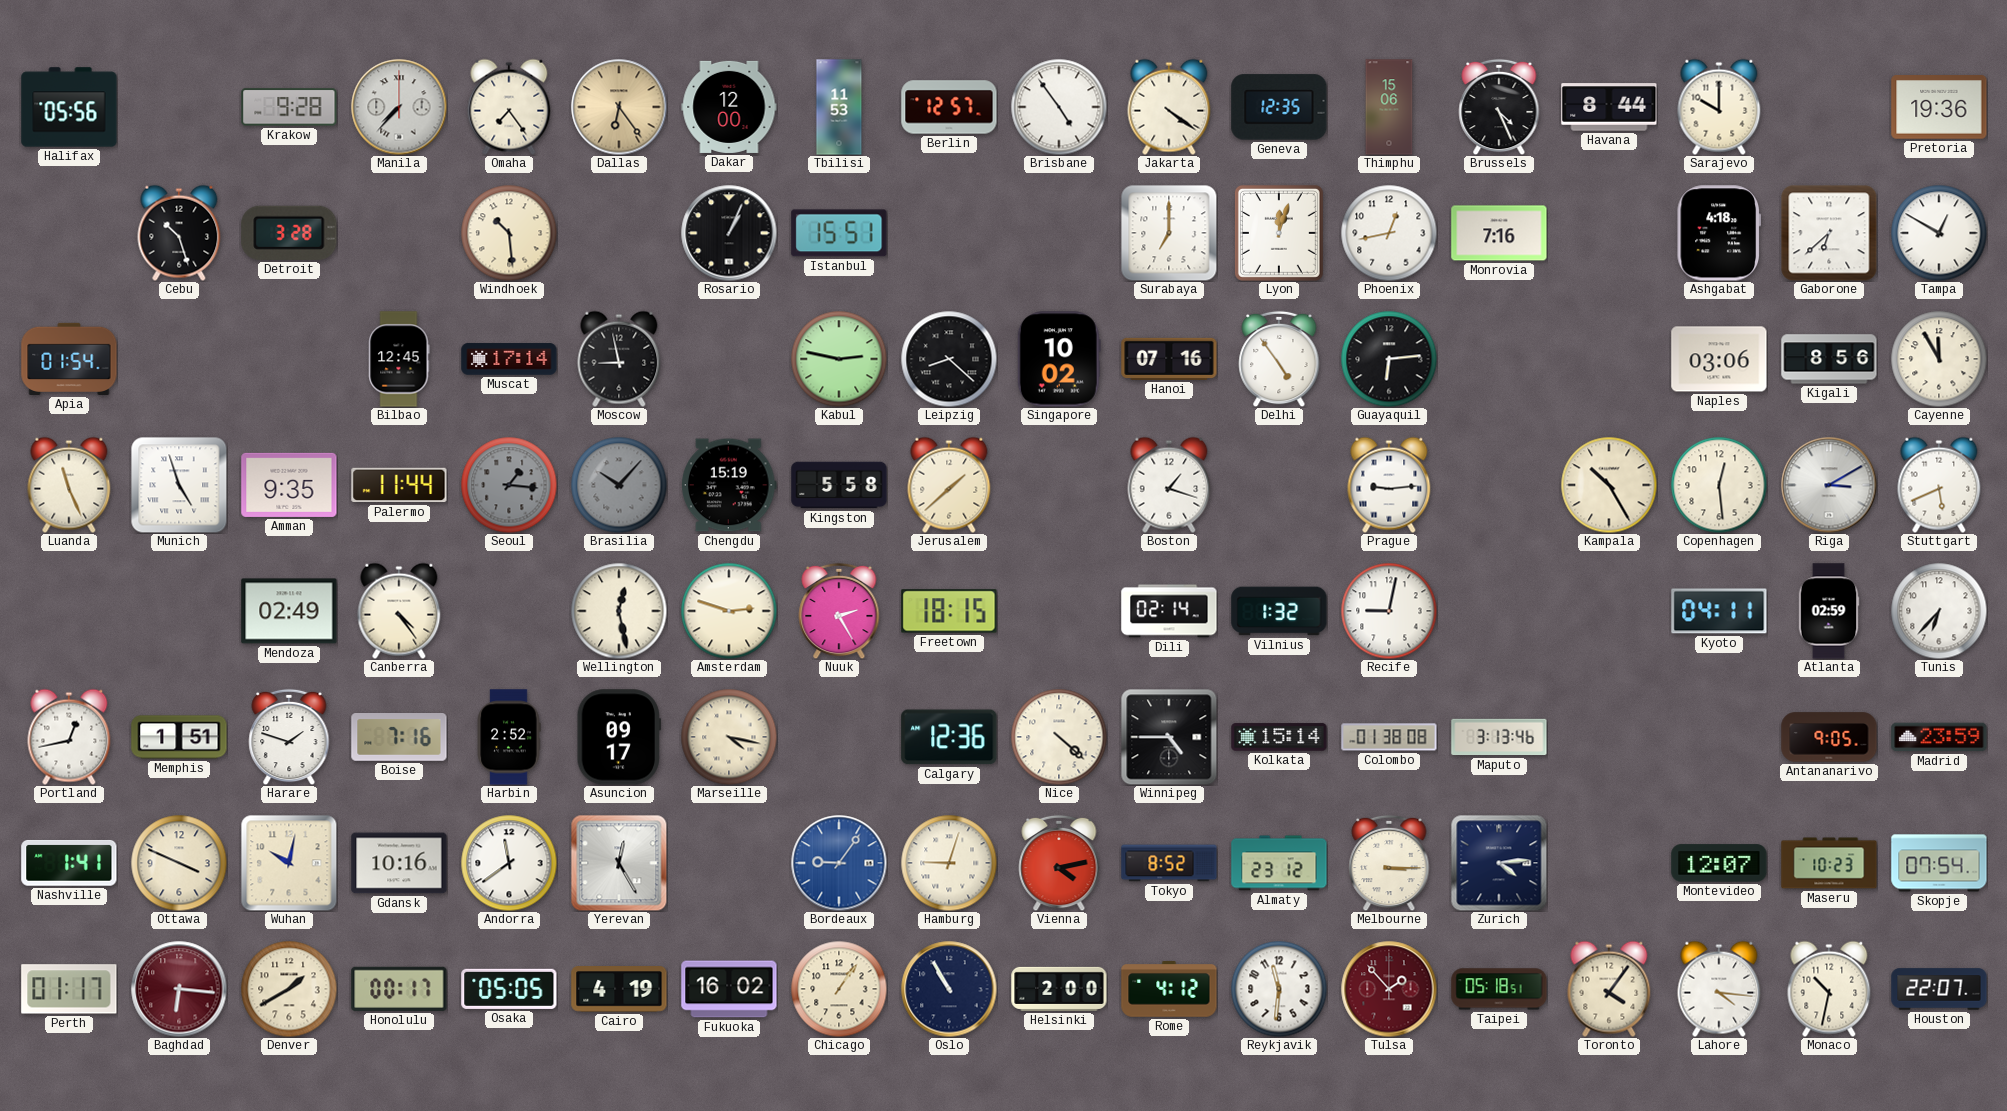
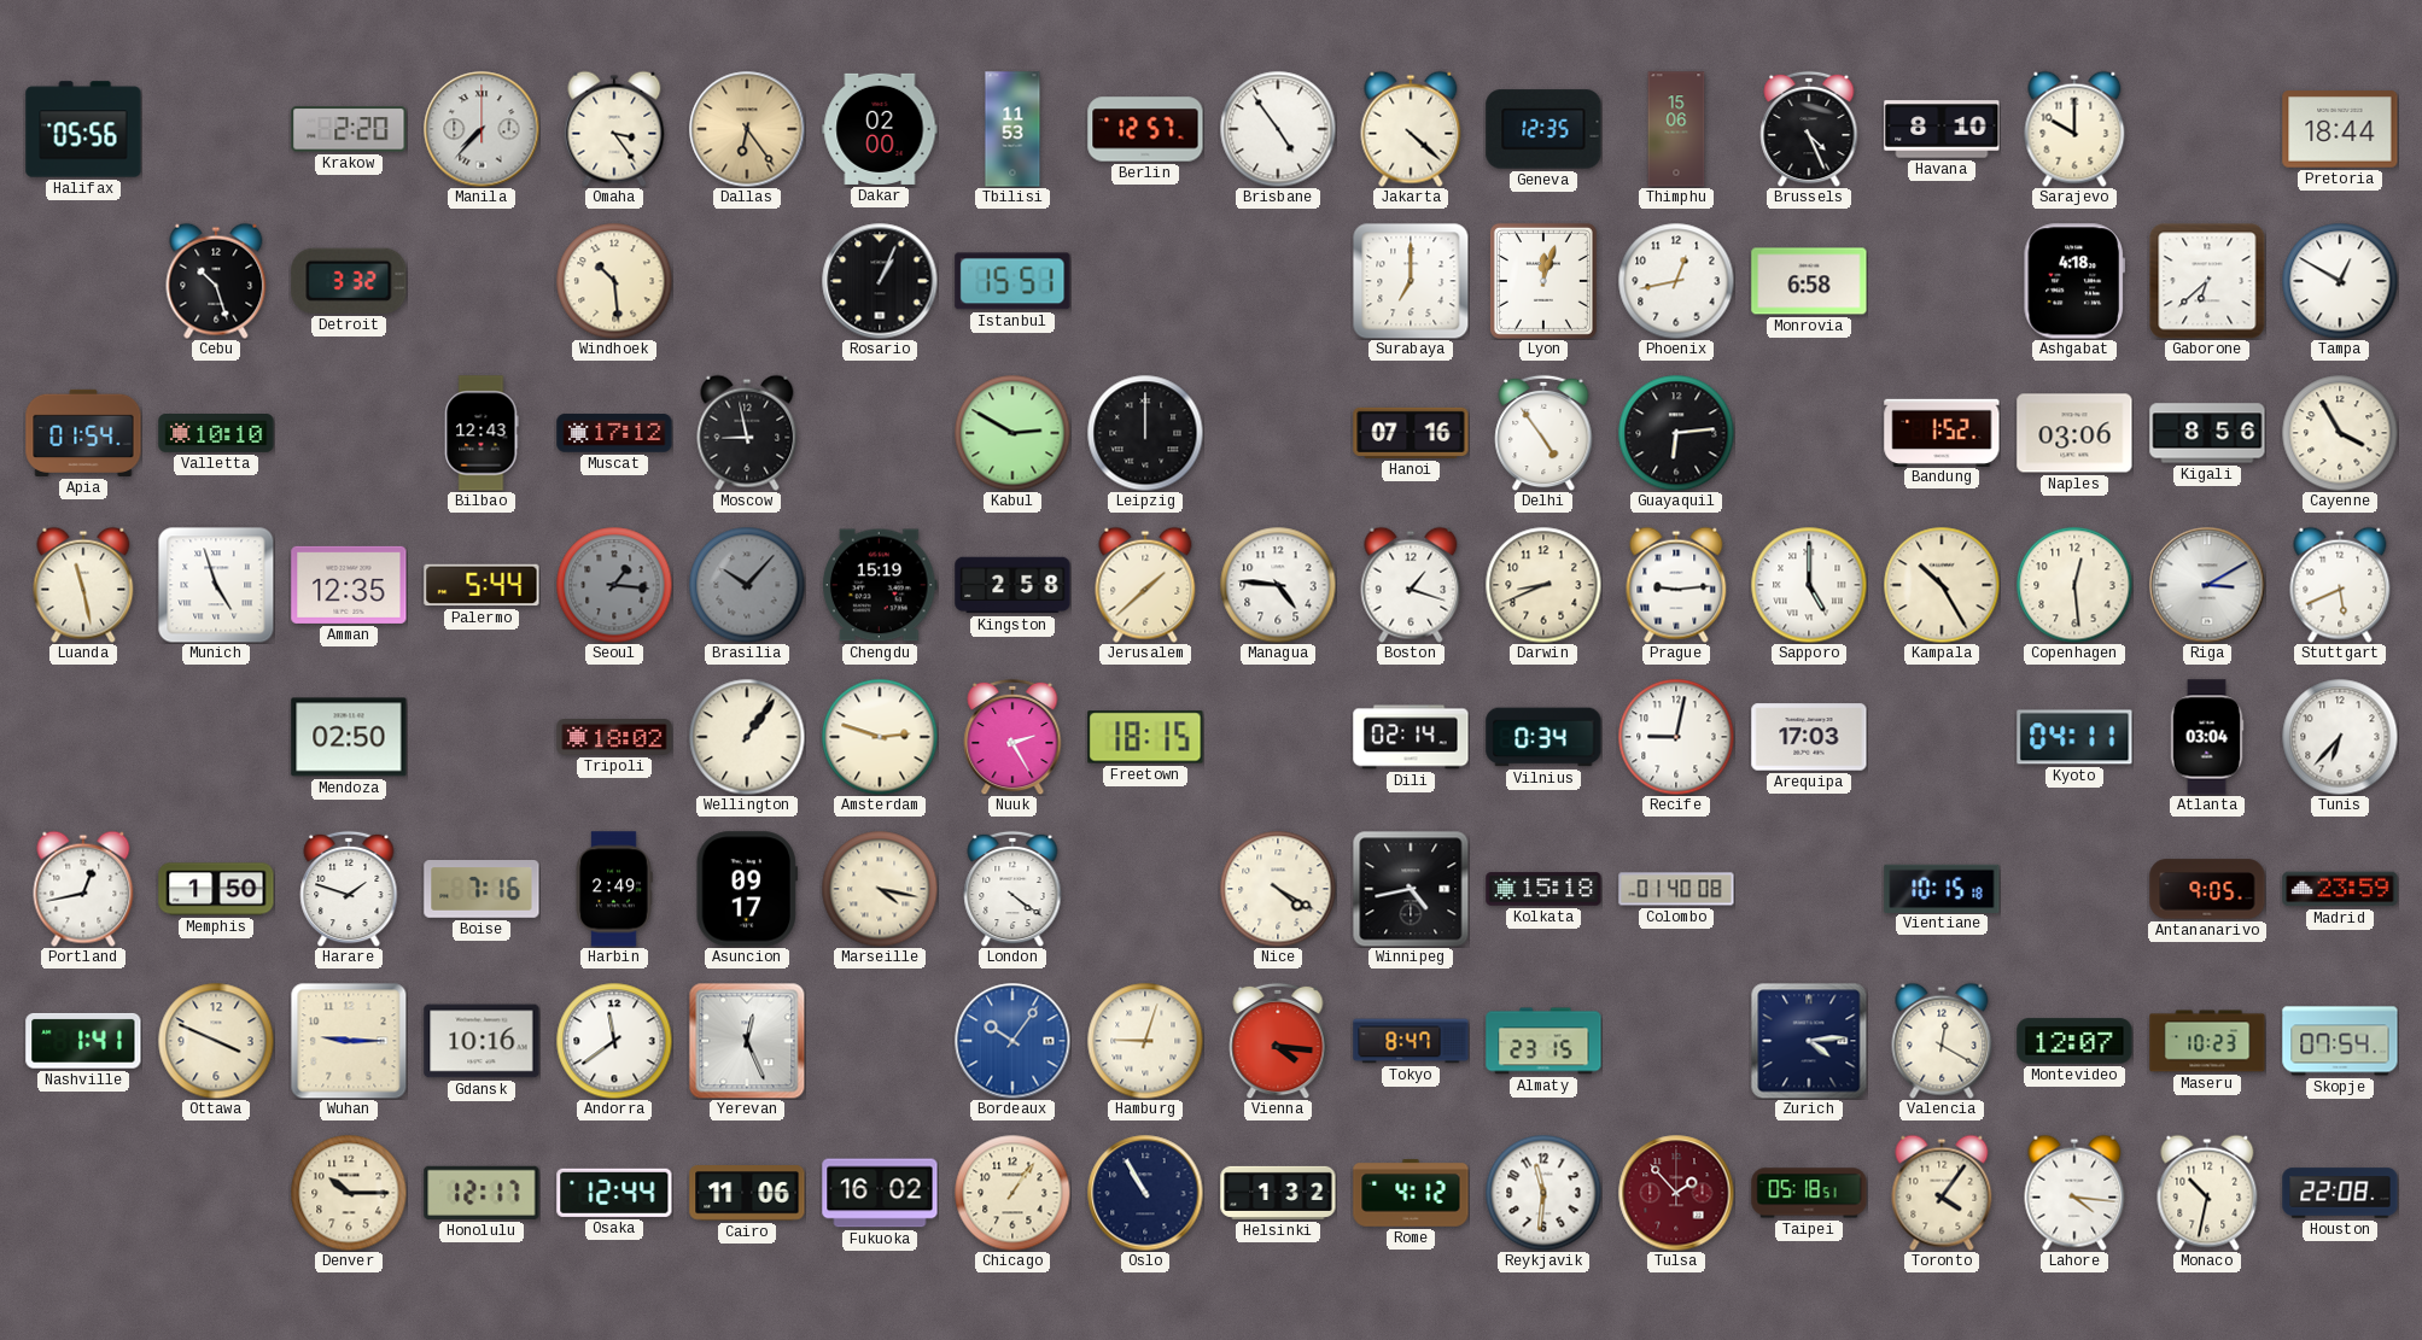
Krakow: 9:28 -> 2:20
Omaha: 7:24 -> 3:24
Dakar: 12:00 -> 02:00
Jakarta: 4:21 -> 4:22
Havana: 8:44 -> 8:10
Pretoria: 19:36 -> 18:44
Detroit: 3:28 -> 3:32
Monrovia: 7:16 -> 6:58
Valletta: none -> 10:10
Bilbao: 12:45 -> 12:43
Muscat: 17:14 -> 17:12
Kabul: 2:47 -> 2:50
Leipzig: 8:22 -> 12:00
Singapore: 10:02 -> none
Bandung: none -> 1:52
Cayenne: 11:55 -> 3:55
Luanda: 11:26 -> 11:28
Amman: 9:35 -> 12:35
Palermo: 11:44 -> 5:44
Kingston: 5:58 -> 2:58
Managua: none -> 4:46
Darwin: none -> 8:41
Sapporo: none -> 5:00
Mendoza: 02:49 -> 02:50
Canberra: 4:24 -> none
Tripoli: none -> 18:02
Wellington: 12:28 -> 1:06
Vilnius: 1:32 -> 0:34
Arequipa: none -> 17:03
Atlanta: 02:59 -> 03:04
Memphis: 1:51 -> 1:50
Harbin: 2:52 -> 2:49
London: none -> 4:21
Calgary: 12:36 -> none
Nice: 4:22 -> 4:20
Winnipeg: 4:45 -> 4:43
Kolkata: 15:14 -> 15:18
Colombo: 01:38 -> 01:40
Maputo: 3:13 -> none
Vientiane: none -> 10:15
Wuhan: 10:02 -> 9:15
Yerevan: 12:25 -> 12:26
Bordeaux: 9:06 -> 10:06
Vienna: 4:13 -> 4:16
Tokyo: 8:52 -> 8:47
Almaty: 23:12 -> 23:15
Melbourne: 3:15 -> none
Valencia: none -> 12:20
Perth: 01:17 -> none
Baghdad: 6:16 -> none
Denver: 1:40 -> 10:15
Honolulu: 00:17 -> 12:17
Osaka: 05:05 -> 12:44
Cairo: 4:19 -> 11:06
Helsinki: 2:00 -> 1:32
Houston: 22:07 -> 22:08
